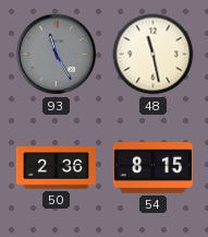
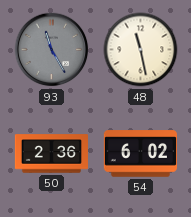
54: 8:15 -> 6:02
